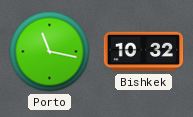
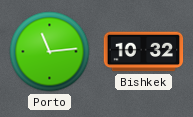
Porto: 11:17 -> 11:14
